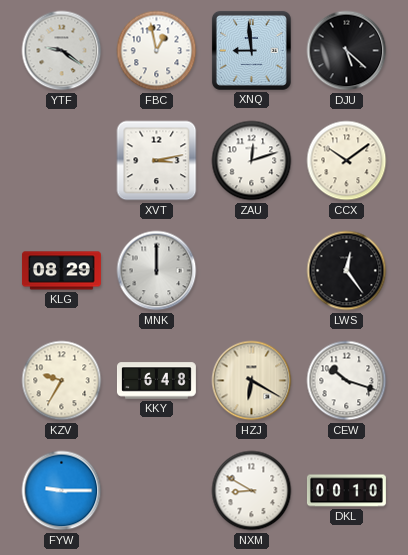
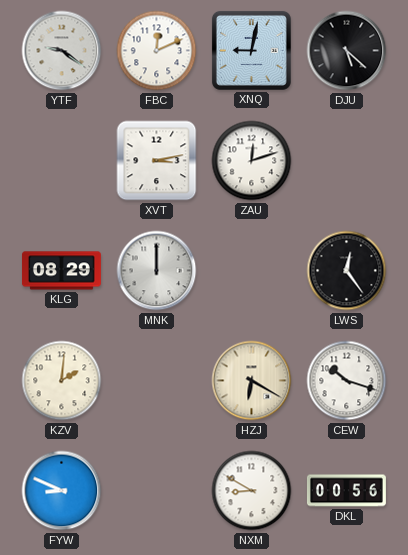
FBC: 12:58 -> 12:11
XNQ: 8:59 -> 9:02
CCX: 10:09 -> none
KZV: 9:35 -> 2:01
KKY: 6:48 -> none
FYW: 9:15 -> 8:49
DKL: 00:10 -> 00:56
